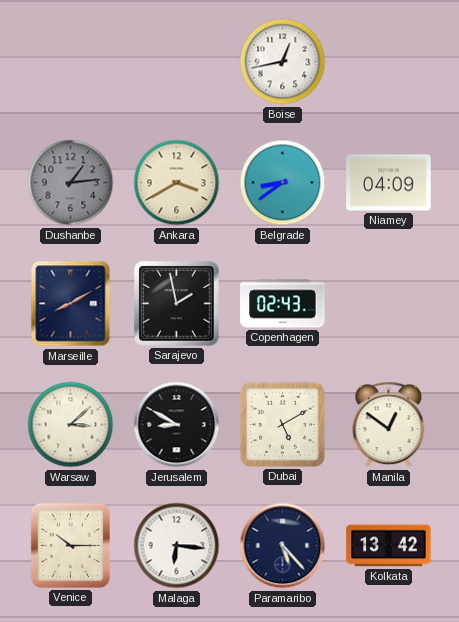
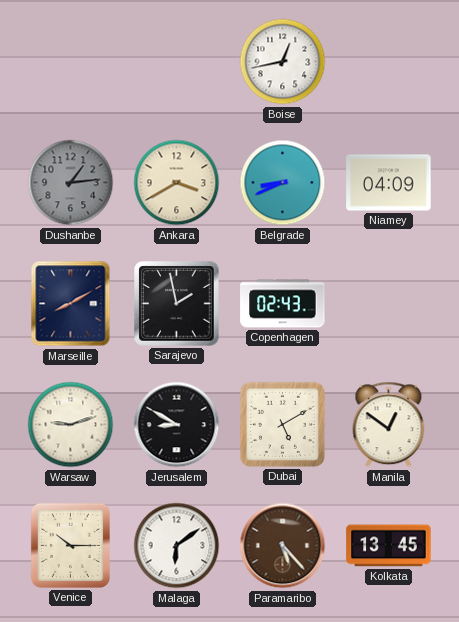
Belgrade: 8:39 -> 8:41
Warsaw: 3:08 -> 9:12
Malaga: 6:16 -> 6:09
Paramaribo dial: navy -> brown
Kolkata: 13:42 -> 13:45
